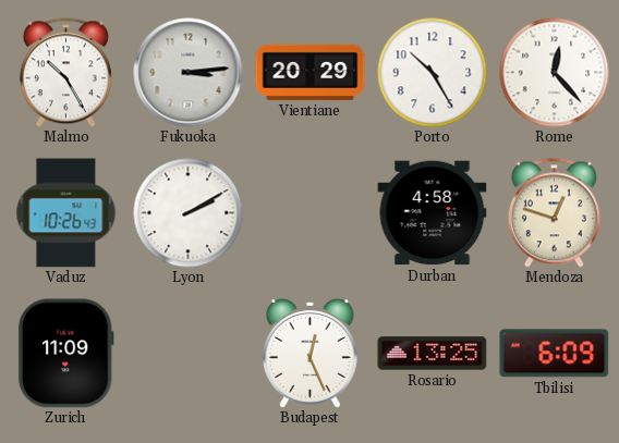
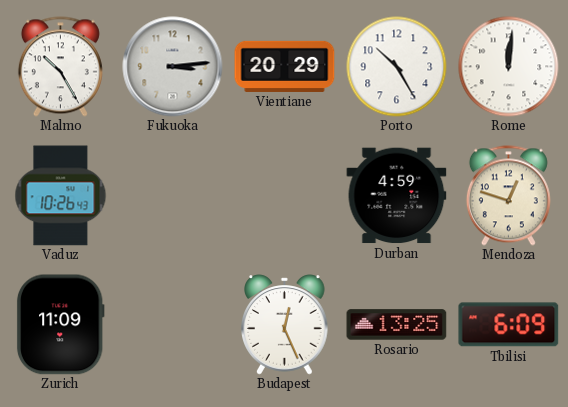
Rome: 12:23 -> 12:01
Lyon: 2:10 -> none
Durban: 4:58 -> 4:59
